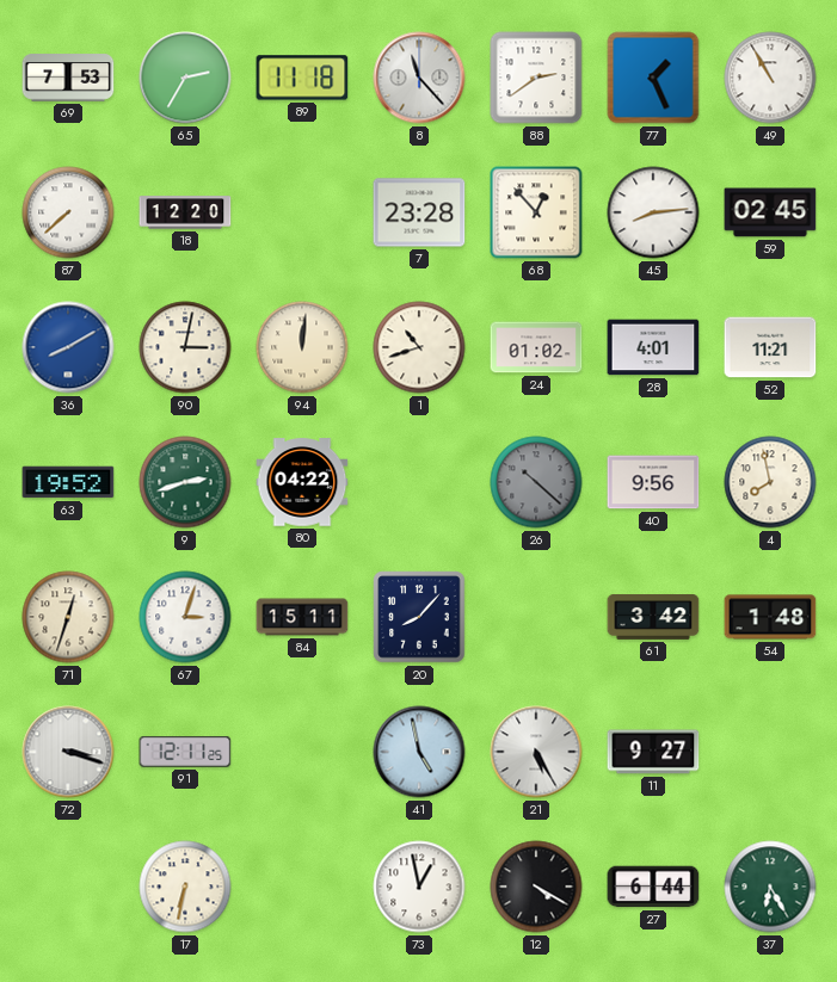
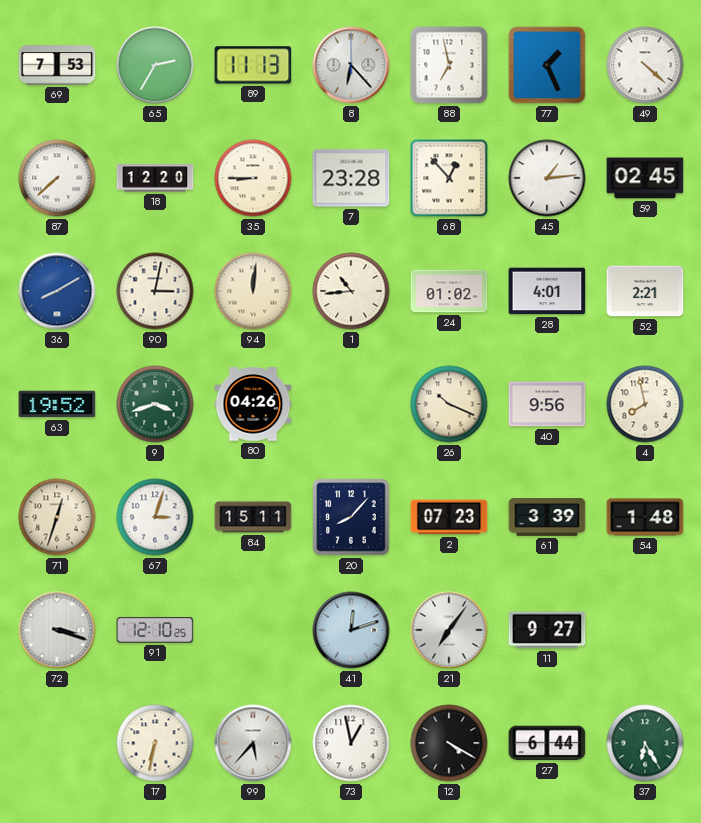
89: 11:18 -> 11:13
8: 11:23 -> 6:23
88: 2:39 -> 6:58
49: 10:55 -> 4:22
35: none -> 8:45
45: 8:14 -> 1:14
1: 10:42 -> 10:44
52: 11:21 -> 2:21
9: 2:42 -> 3:42
80: 04:22 -> 04:26
26: 10:22 -> 10:19
26 dial: grey -> cream
2: none -> 07:23
61: 3:42 -> 3:39
91: 12:11 -> 12:10
41: 4:58 -> 12:12
21: 5:25 -> 7:06
99: none -> 5:37
